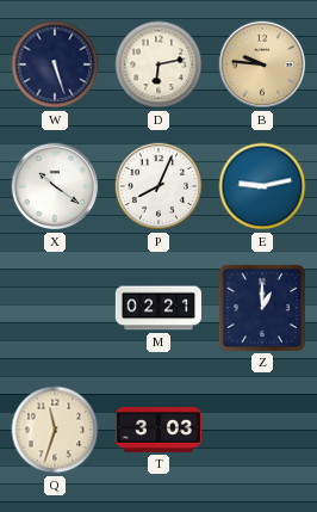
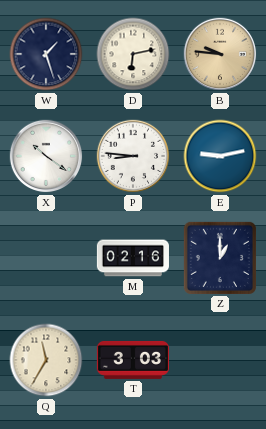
W: 5:27 -> 1:27
P: 8:04 -> 8:46
M: 02:21 -> 02:16
Q: 11:33 -> 11:35
